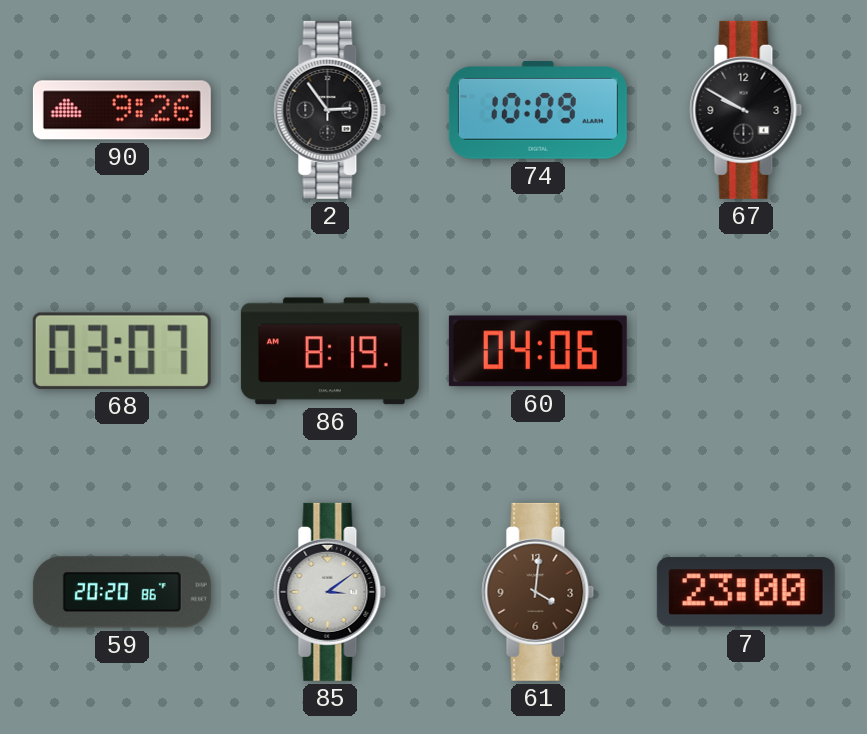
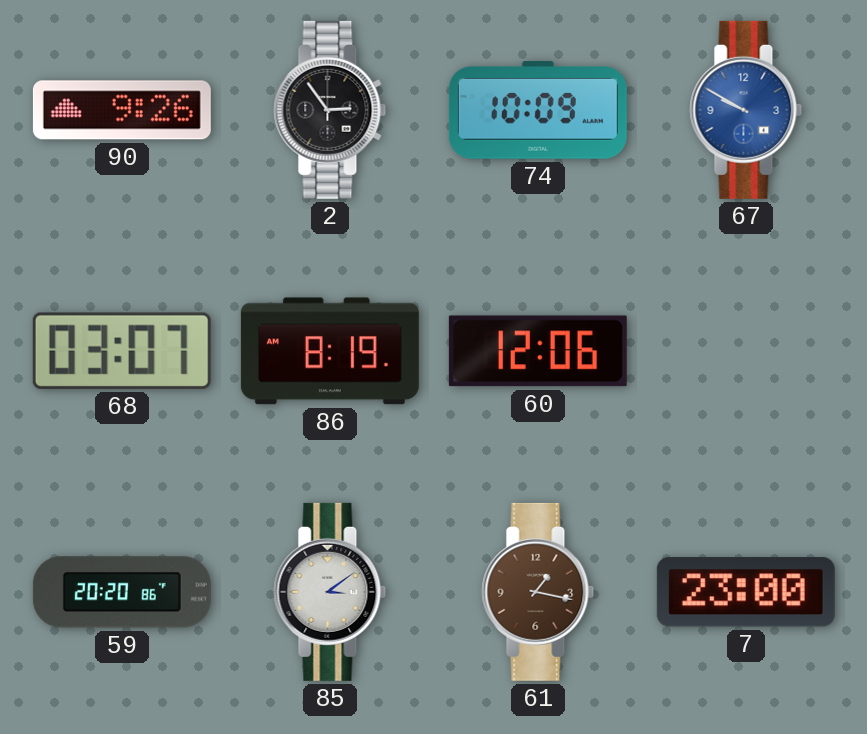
67 dial: black -> blue
60: 04:06 -> 12:06
61: 4:01 -> 1:17
